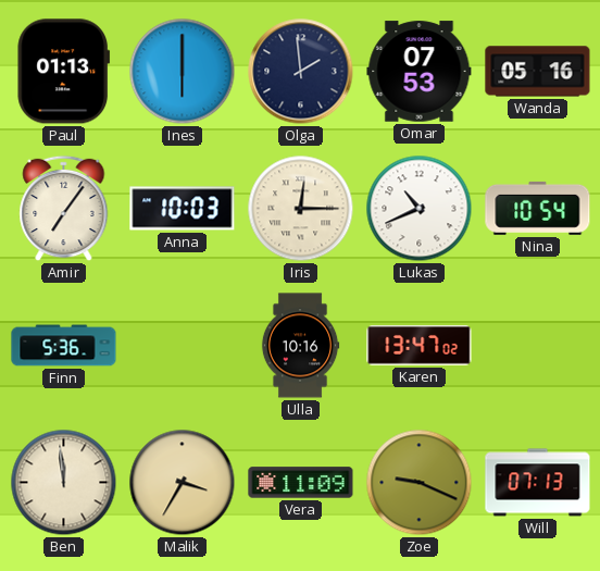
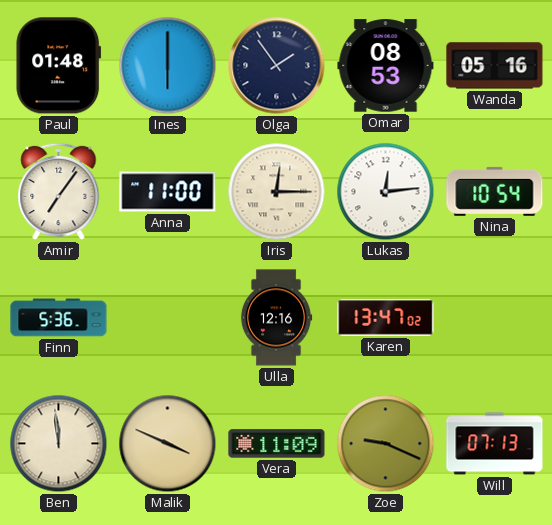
Paul: 01:13 -> 01:48
Olga: 1:59 -> 1:54
Omar: 07:53 -> 08:53
Anna: 10:03 -> 11:00
Lukas: 10:41 -> 12:14
Ulla: 10:16 -> 12:16
Malik: 3:35 -> 3:49
